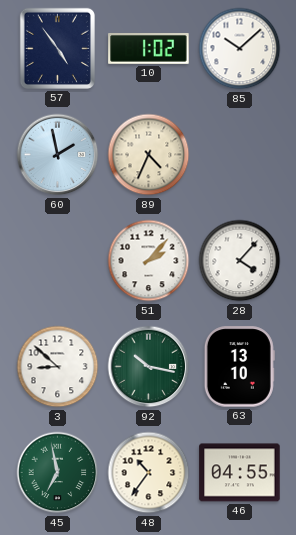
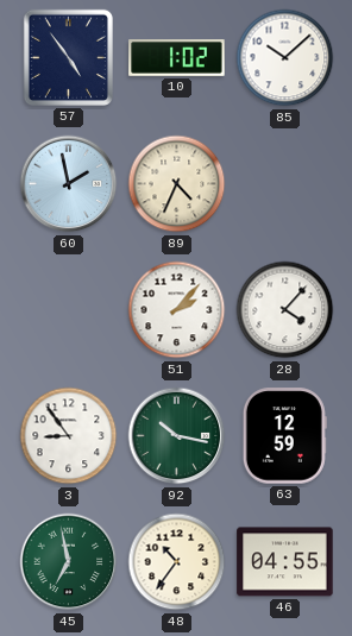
3: 8:52 -> 8:54
63: 13:10 -> 12:59
